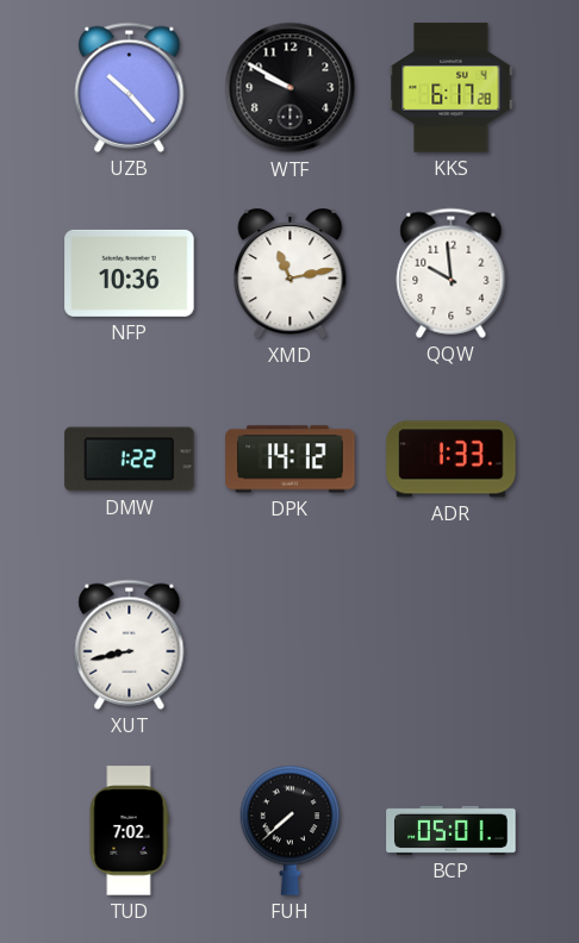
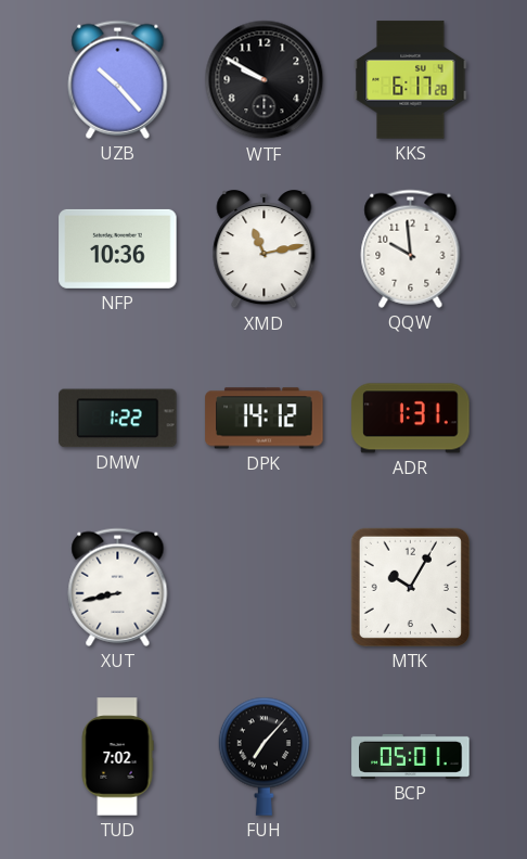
ADR: 1:33 -> 1:31
MTK: none -> 10:05
FUH: 7:38 -> 7:07
